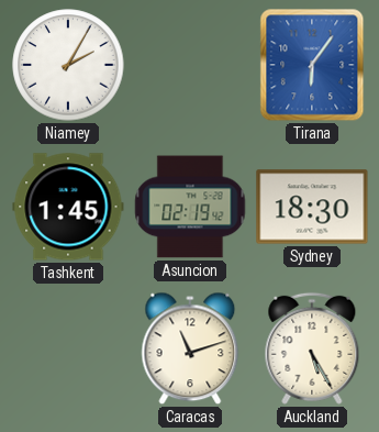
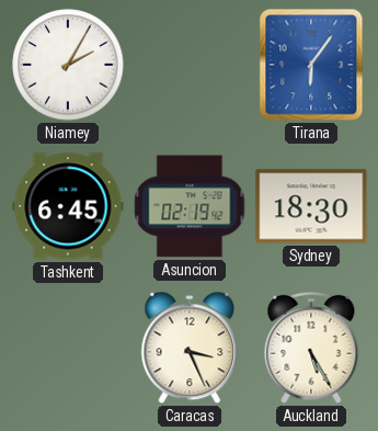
Tashkent: 1:45 -> 6:45
Caracas: 11:12 -> 3:26
